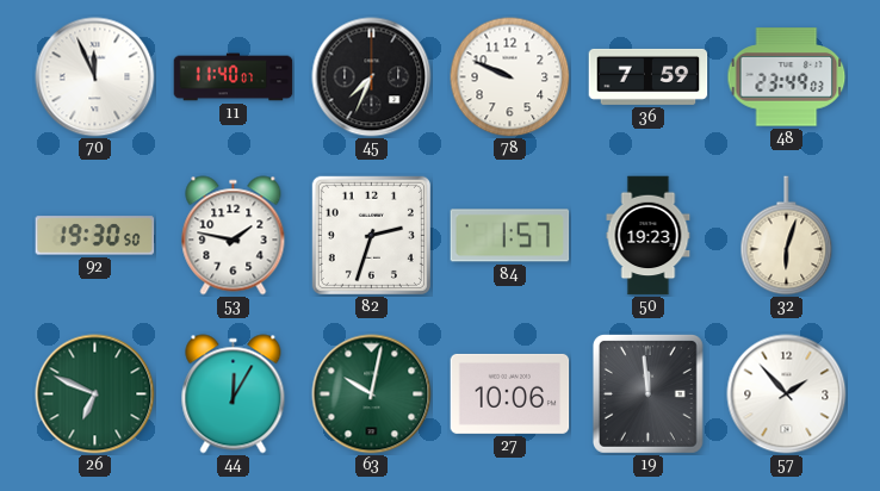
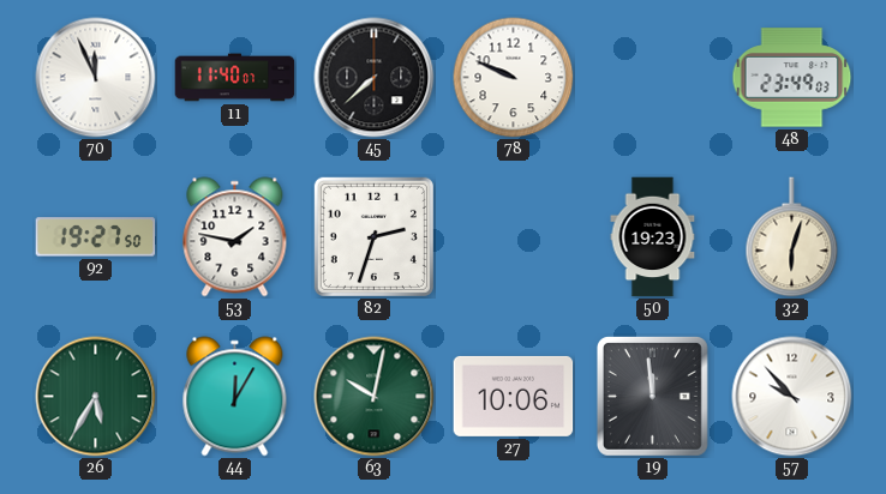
45: 7:34 -> 7:38
36: 7:59 -> none
92: 19:30 -> 19:27
84: 1:57 -> none
26: 6:49 -> 5:35
57: 1:53 -> 9:53
